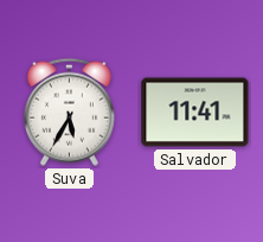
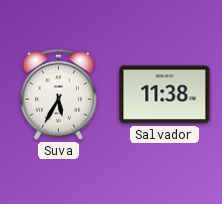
Salvador: 11:41 -> 11:38
